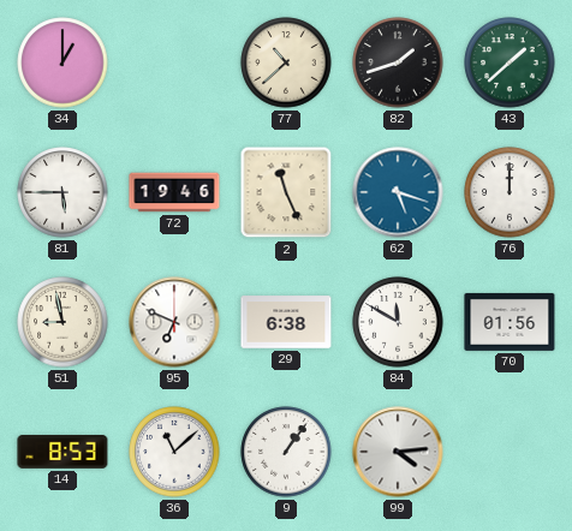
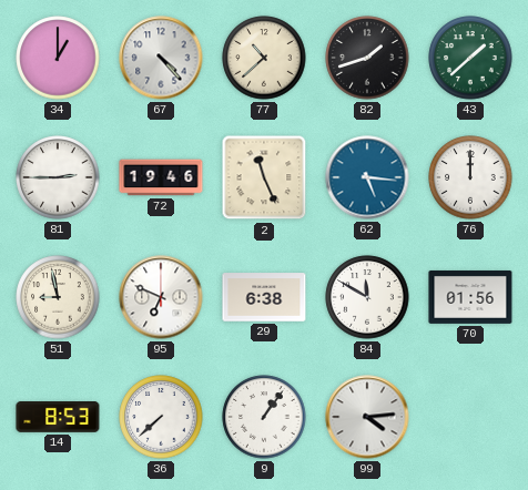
67: none -> 4:23
81: 5:45 -> 2:45
62: 5:18 -> 5:16
36: 11:08 -> 7:38
